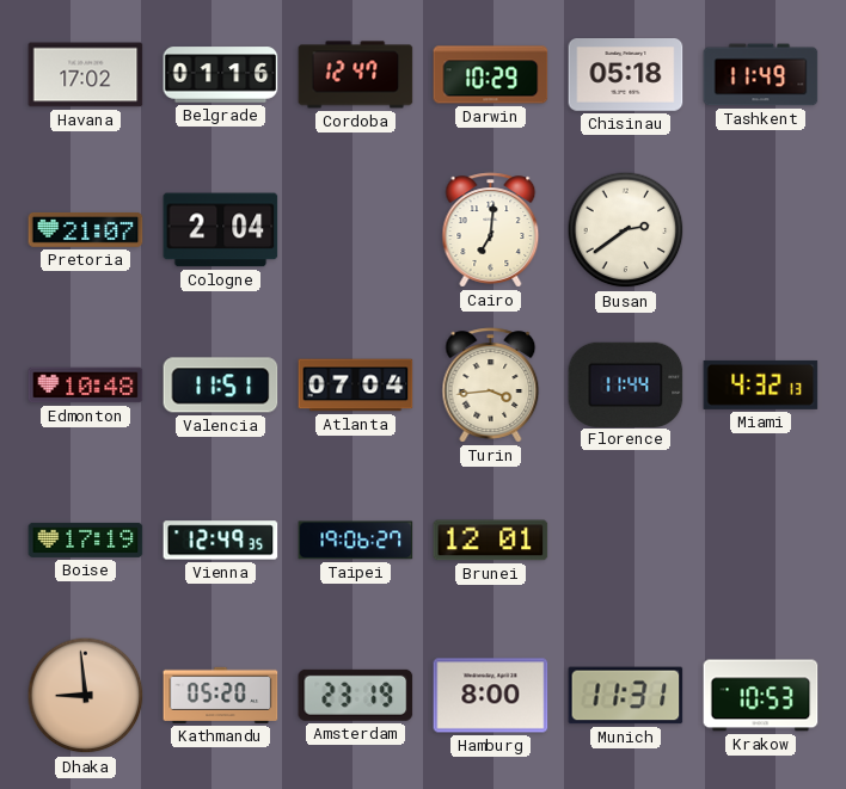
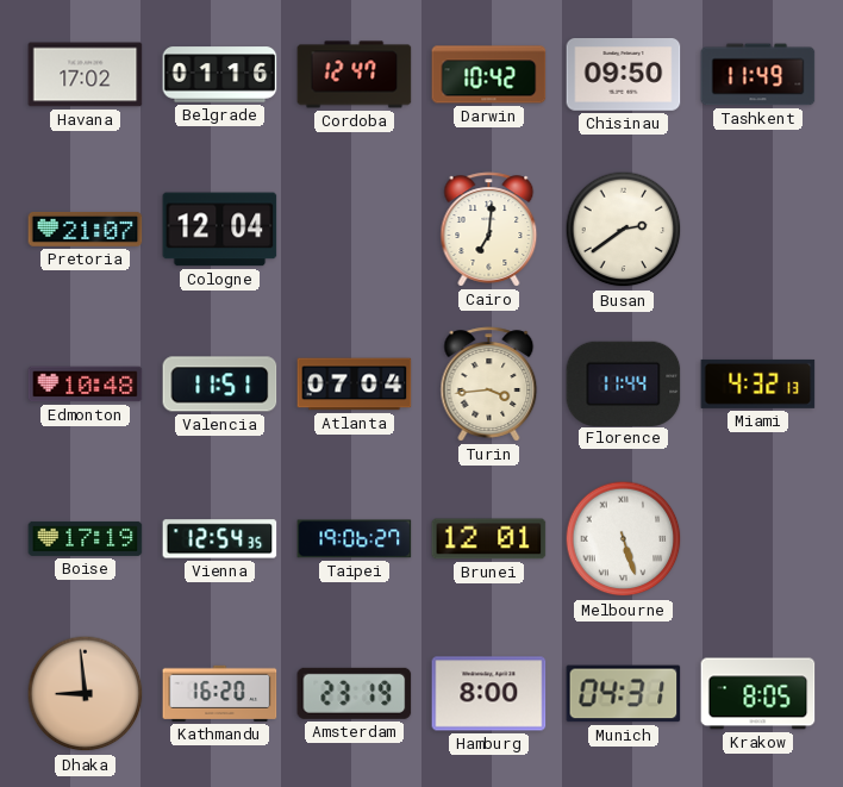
Darwin: 10:29 -> 10:42
Chisinau: 05:18 -> 09:50
Cologne: 2:04 -> 12:04
Vienna: 12:49 -> 12:54
Melbourne: none -> 5:27
Kathmandu: 05:20 -> 16:20
Munich: 11:31 -> 04:31
Krakow: 10:53 -> 8:05
